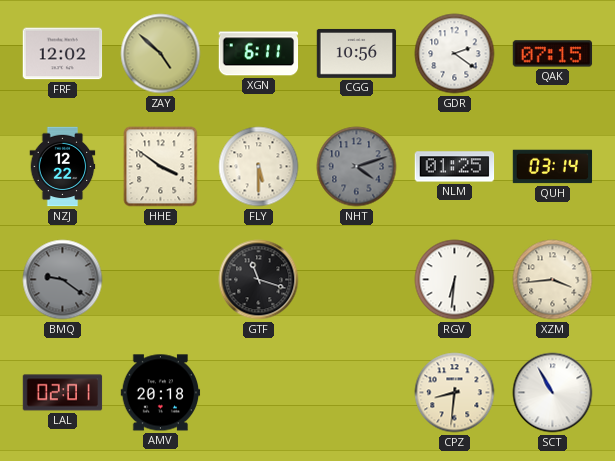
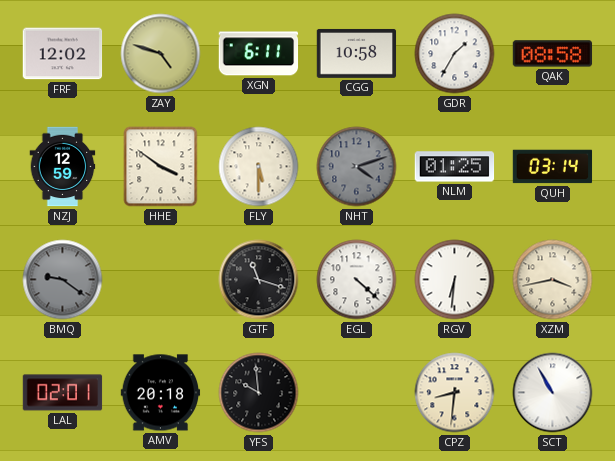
ZAY: 4:52 -> 4:48
CGG: 10:56 -> 10:58
GDR: 2:21 -> 1:35
QAK: 07:15 -> 08:58
NZJ: 12:22 -> 12:59
EGL: none -> 4:22
XZM: 3:44 -> 3:43
YFS: none -> 9:59
